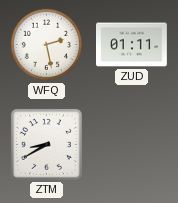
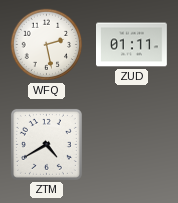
ZTM: 8:40 -> 4:40
